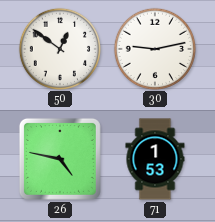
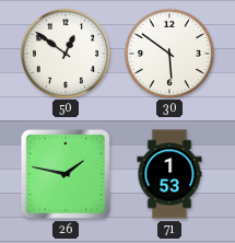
30: 9:13 -> 5:51
26: 4:47 -> 1:47
